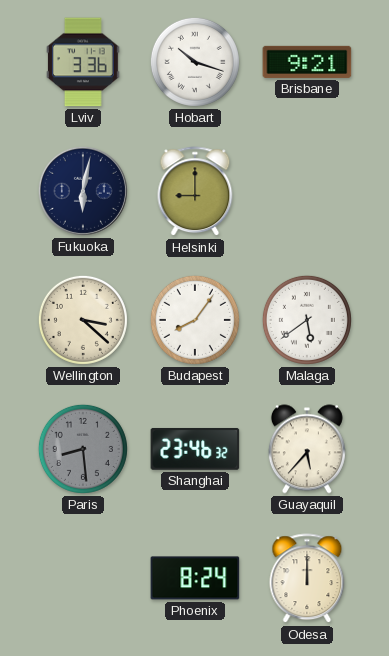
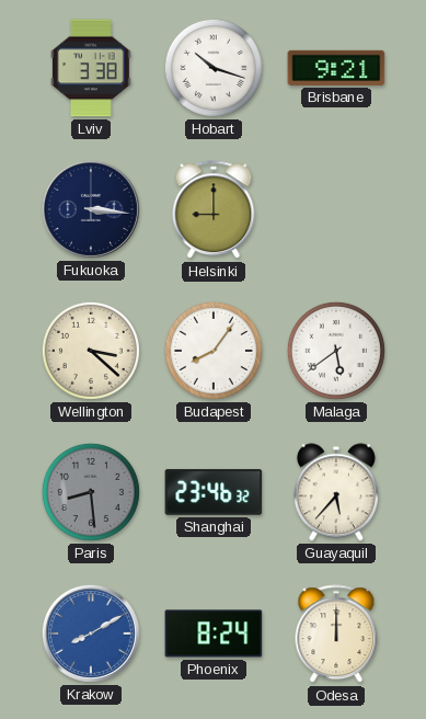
Lviv: 3:36 -> 3:38
Fukuoka: 6:02 -> 3:16
Krakow: none -> 8:10
